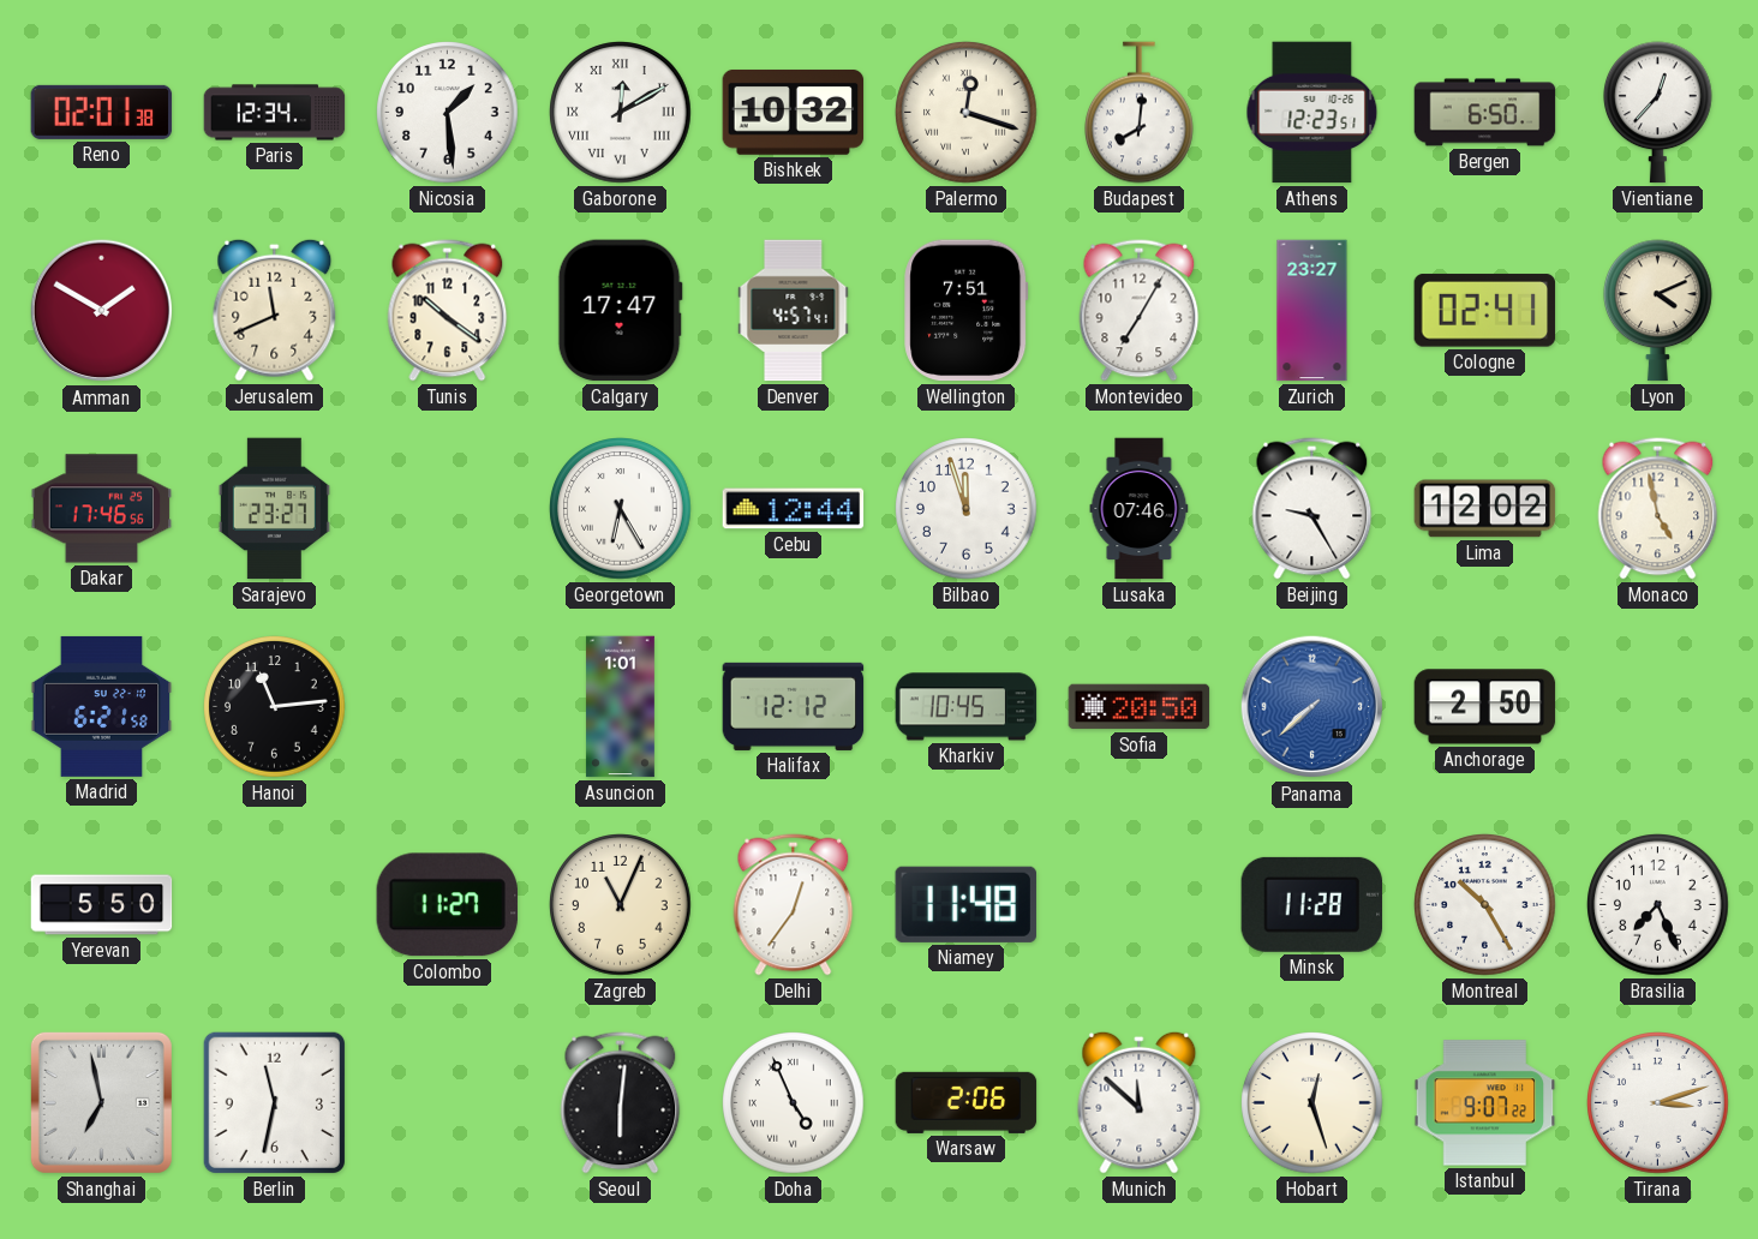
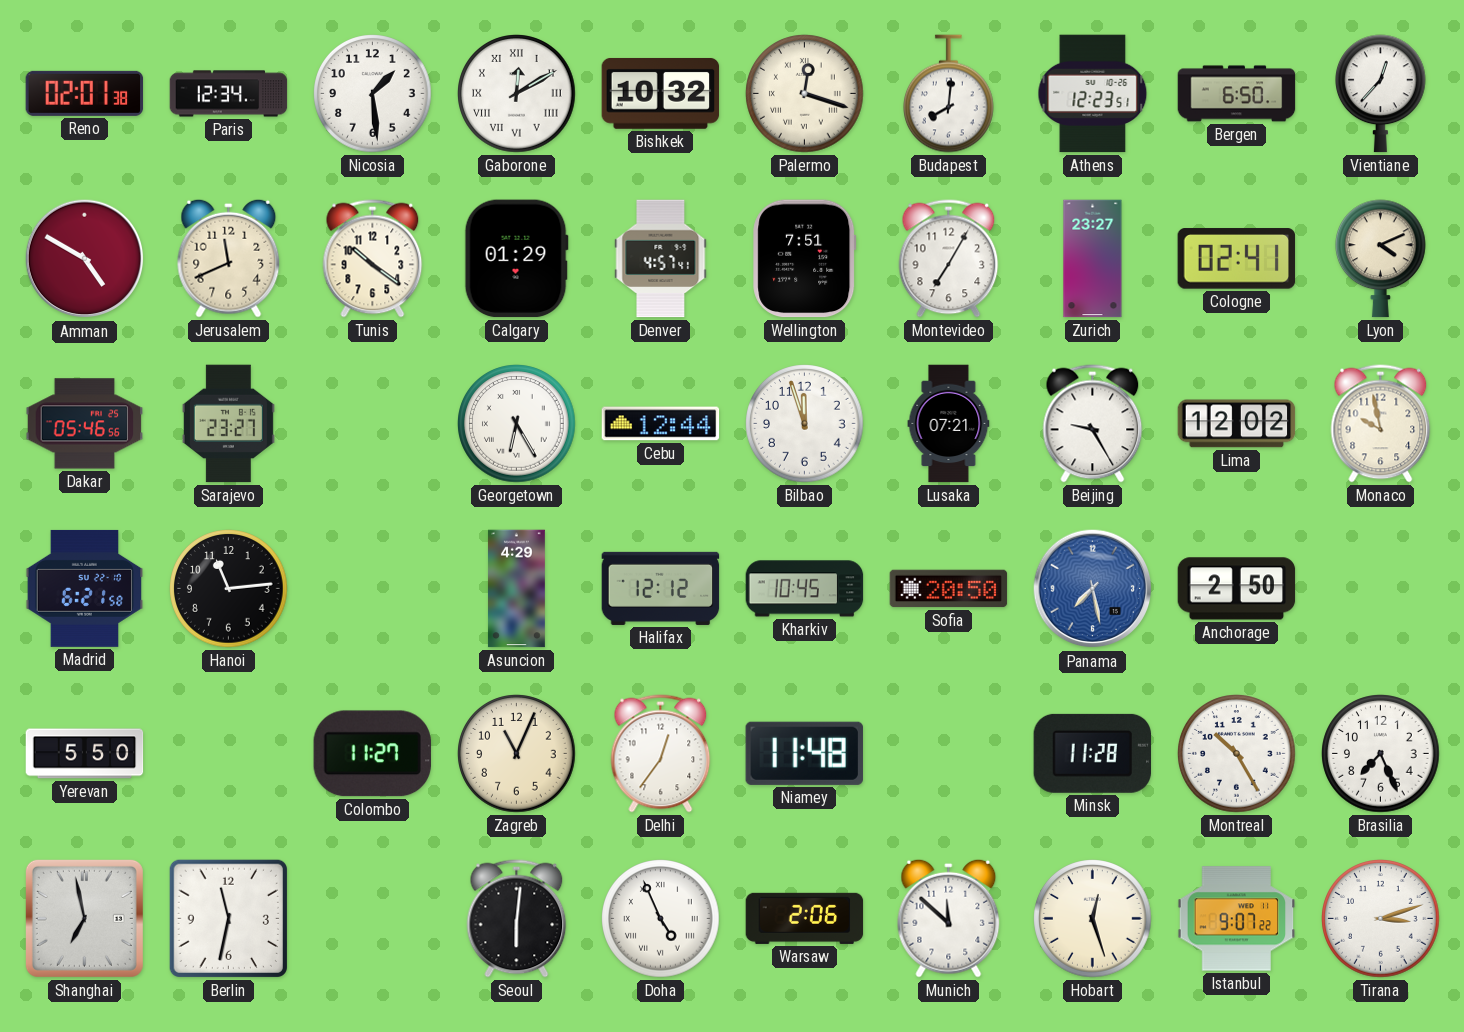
Amman: 1:50 -> 4:50
Calgary: 17:47 -> 01:29
Dakar: 17:46 -> 05:46
Lusaka: 07:46 -> 07:21
Monaco: 4:58 -> 9:58
Asuncion: 1:01 -> 4:29
Panama: 7:38 -> 7:28
